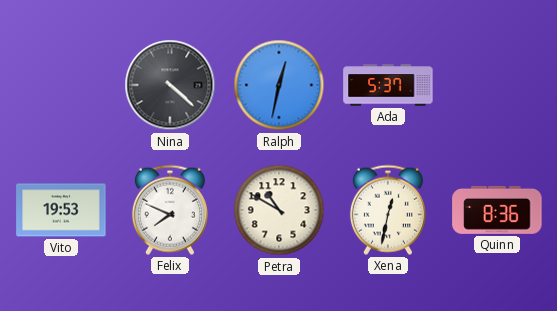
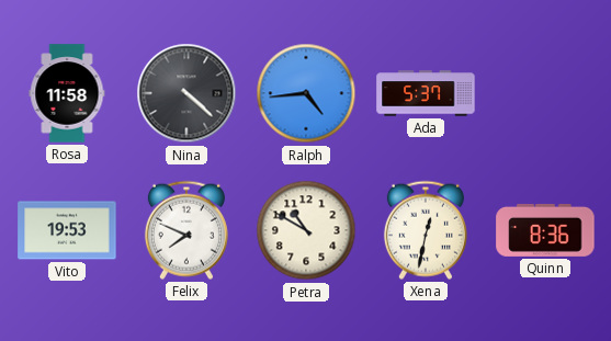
Rosa: none -> 11:58
Ralph: 12:32 -> 4:44
